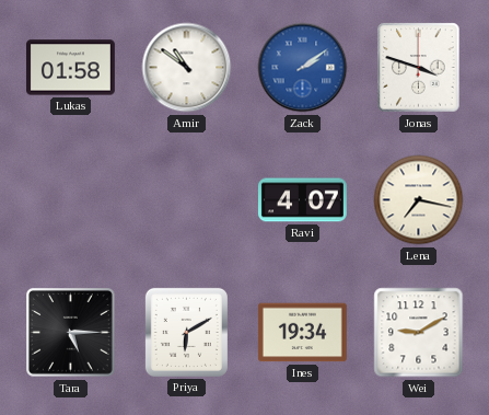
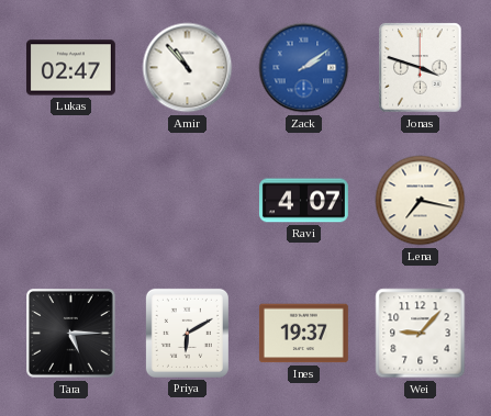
Lukas: 01:58 -> 02:47
Amir: 10:51 -> 10:53
Ines: 19:34 -> 19:37
Wei: 9:10 -> 9:07
